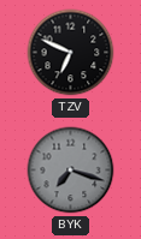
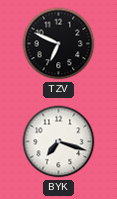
BYK dial: grey -> white
